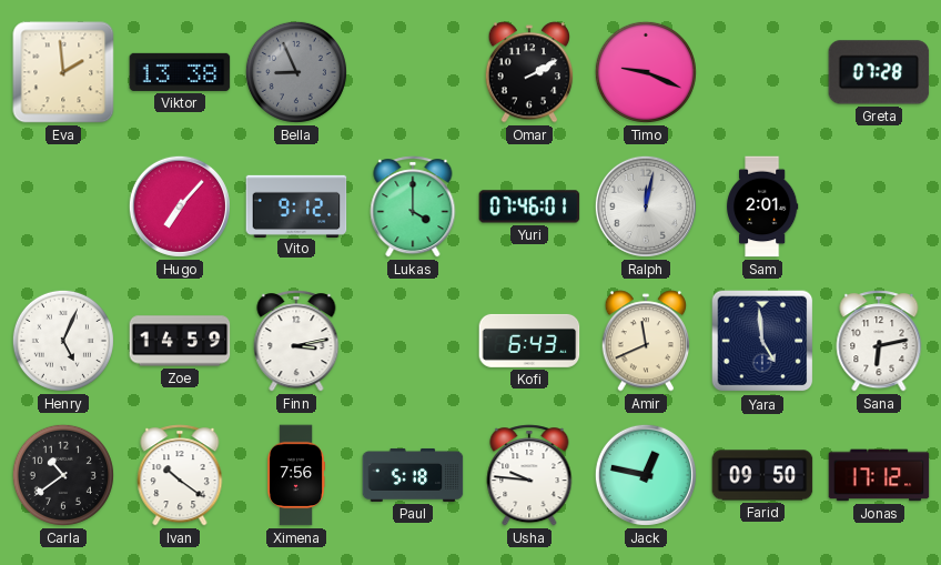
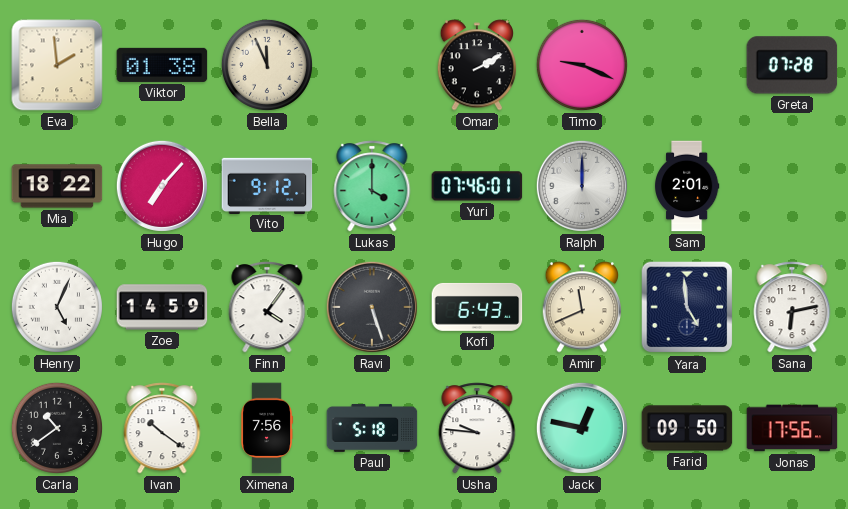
Viktor: 13:38 -> 01:38
Bella: 8:56 -> 11:56
Bella dial: grey -> cream
Mia: none -> 18:22
Ralph: 12:02 -> 12:00
Finn: 3:13 -> 4:06
Ravi: none -> 5:27
Jonas: 17:12 -> 17:56
